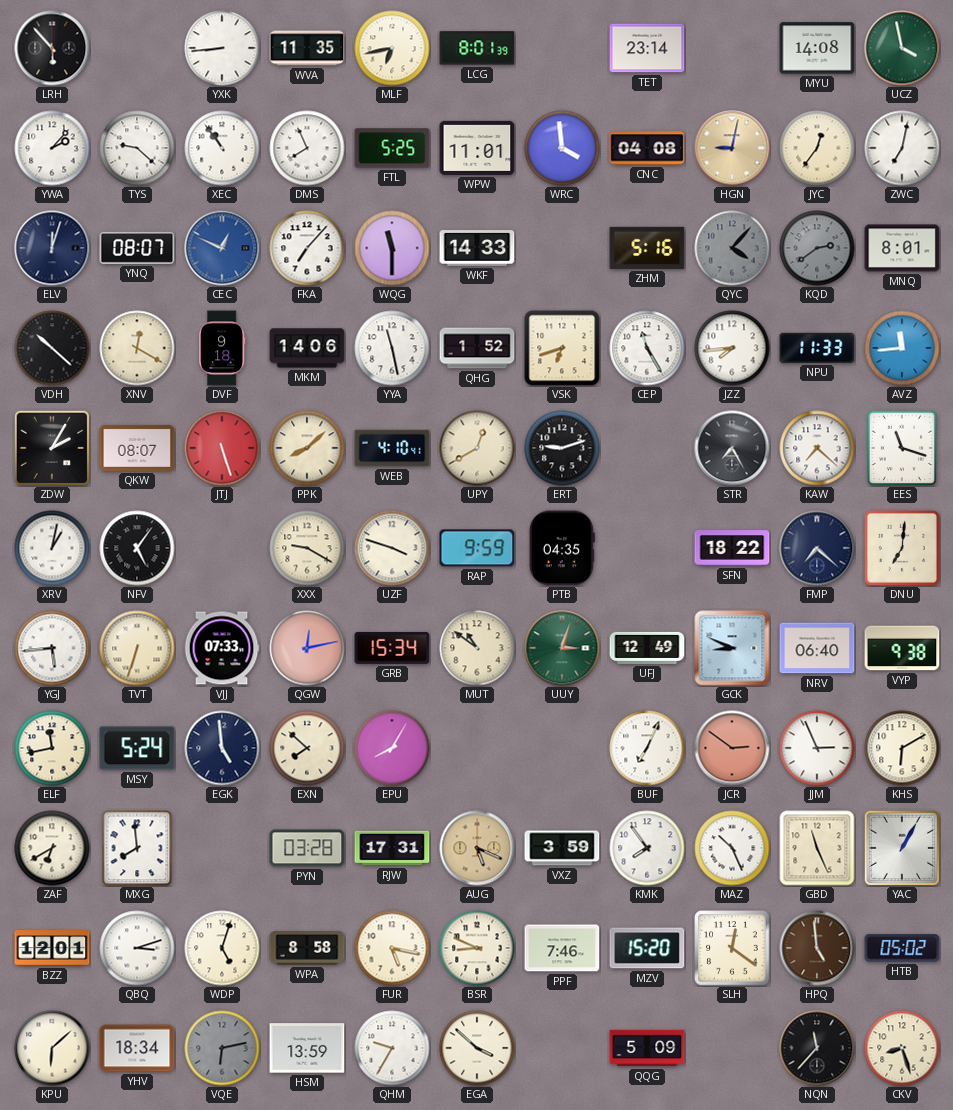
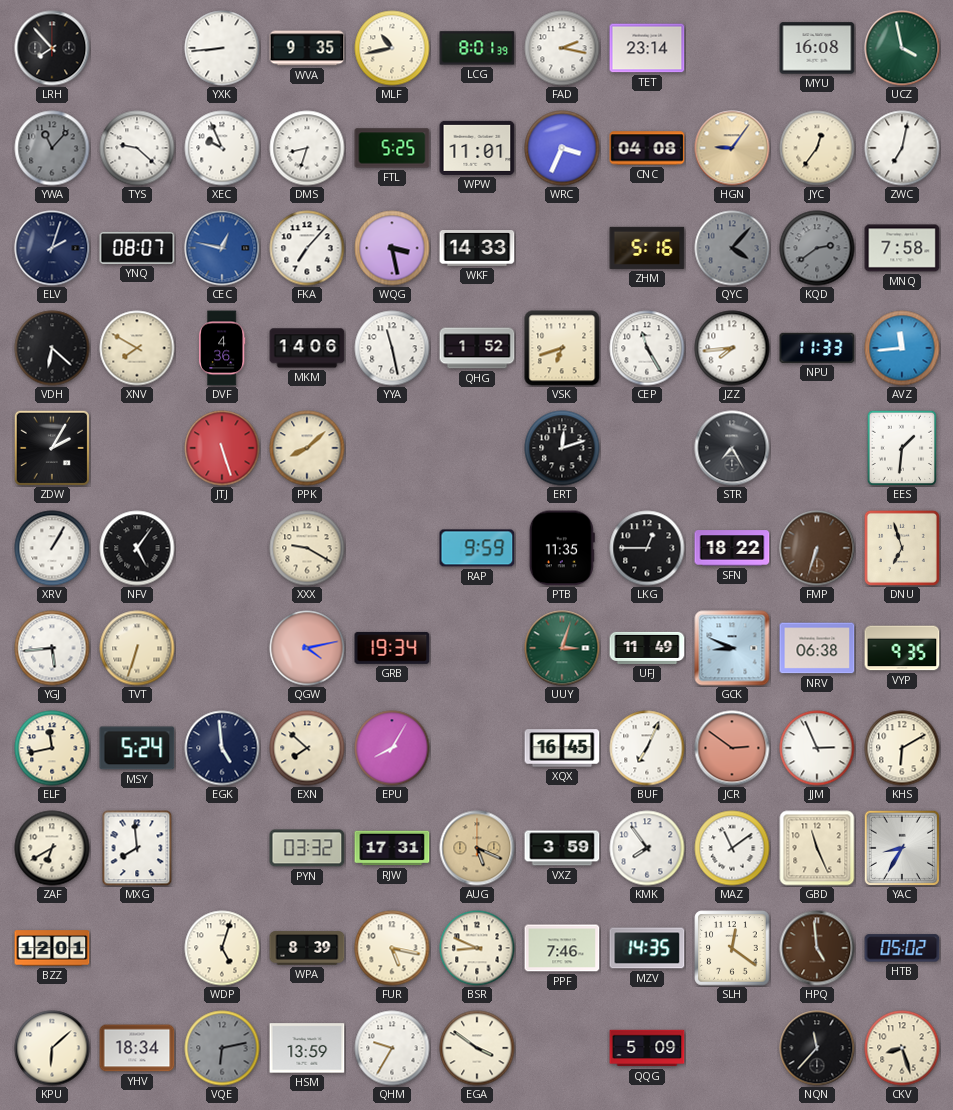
LRH: 5:53 -> 7:53
WVA: 11:35 -> 9:35
MLF: 6:43 -> 10:43
FAD: none -> 2:17
MYU: 14:08 -> 16:08
YWA: 2:07 -> 11:07
YWA dial: white -> grey
XEC: 10:54 -> 9:56
DMS: 7:56 -> 8:33
WRC: 3:59 -> 3:34
HGN: 9:02 -> 9:06
ELV: 12:03 -> 2:03
CEC: 12:49 -> 12:47
WQG: 11:30 -> 3:28
MNQ: 8:01 -> 7:58
VDH: 10:22 -> 6:22
XNV: 12:20 -> 7:50
DVF: 9:18 -> 4:36
QKW: 08:07 -> none
WEB: 4:10 -> none
UPY: 12:40 -> none
ERT: 9:12 -> 12:12
KAW: 7:22 -> none
EES: 11:18 -> 1:31
XRV: 1:02 -> 1:05
UZF: 3:48 -> none
PTB: 04:35 -> 11:35
LKG: none -> 12:45
FMP: 7:22 -> 6:33
FMP dial: navy -> brown
DNU: 7:01 -> 6:57
VJJ: 07:33 -> none
QGW: 12:13 -> 4:13
GRB: 15:34 -> 19:34
MUT: 10:51 -> none
UFJ: 12:49 -> 11:49
NRV: 06:40 -> 06:38
VYP: 9:38 -> 9:35
XQX: none -> 16:45
PYN: 03:28 -> 03:32
MAZ: 10:26 -> 11:09
YAC: 1:05 -> 8:35
QBQ: 3:12 -> none
WPA: 8:58 -> 8:39
MZV: 15:20 -> 14:35
EGA: 3:52 -> 3:51
